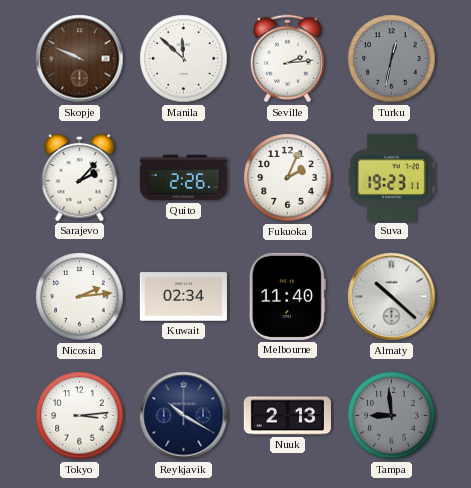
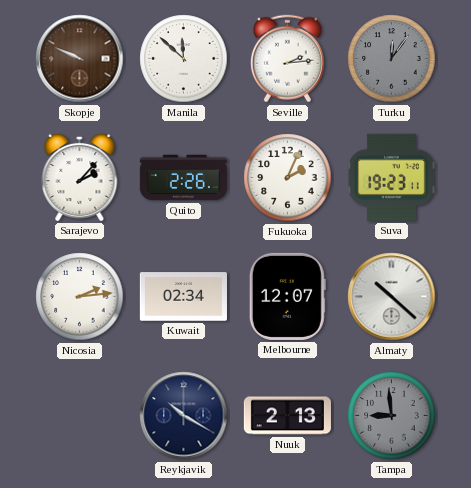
Turku: 12:32 -> 12:06
Melbourne: 11:40 -> 12:07
Tokyo: 3:14 -> none
